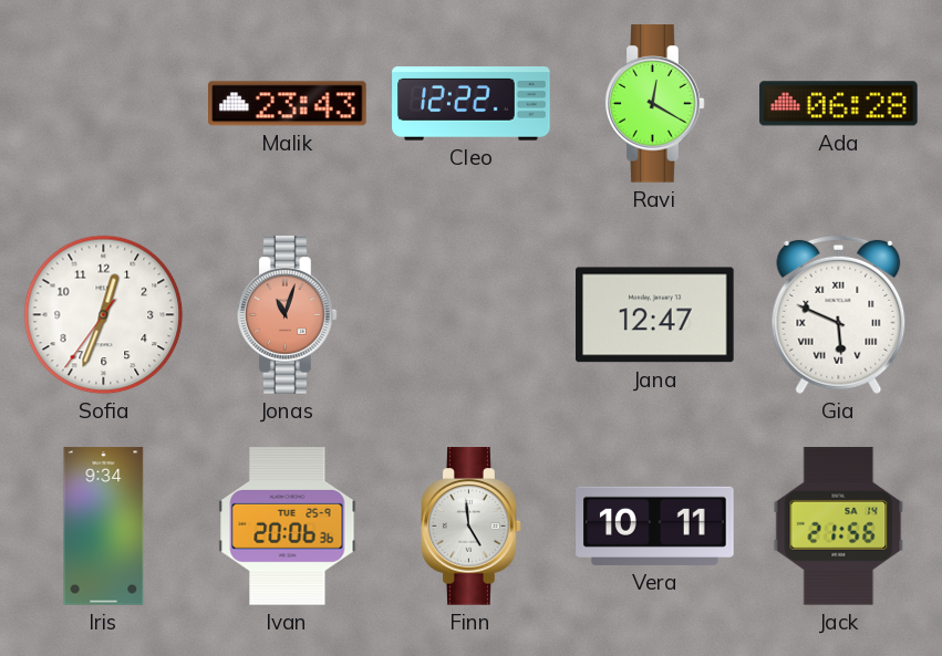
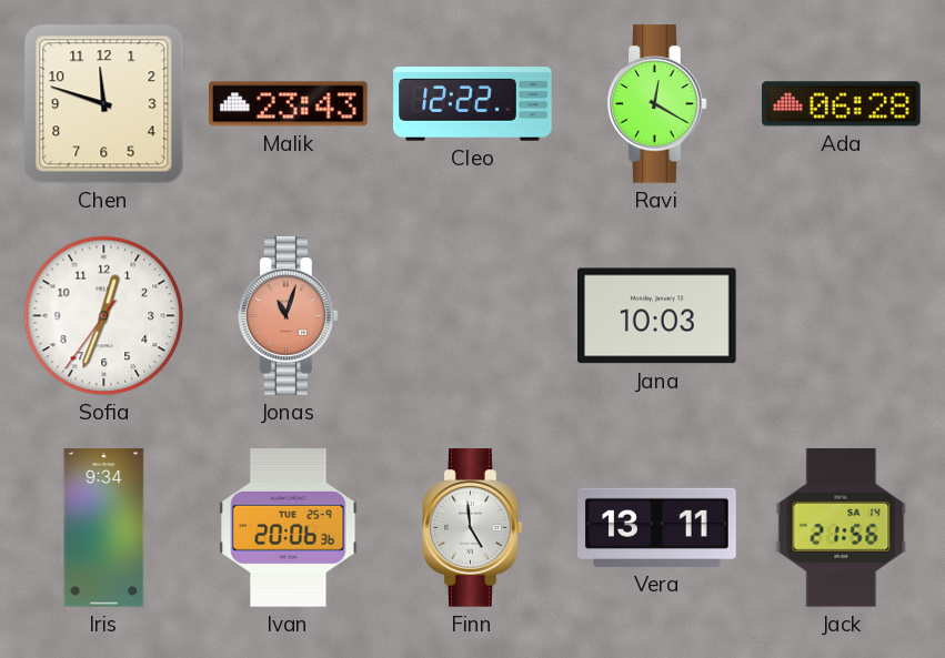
Chen: none -> 11:48
Jana: 12:47 -> 10:03
Gia: 5:49 -> none
Vera: 10:11 -> 13:11
